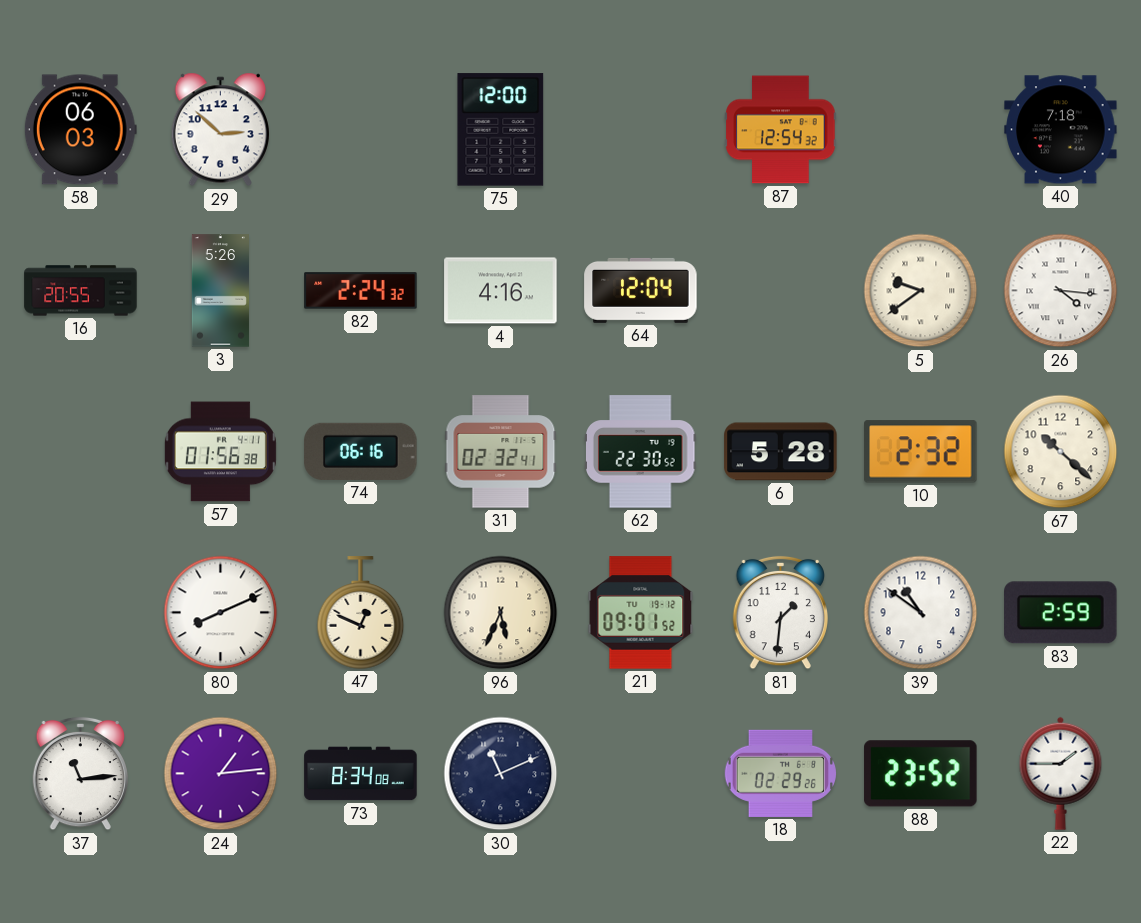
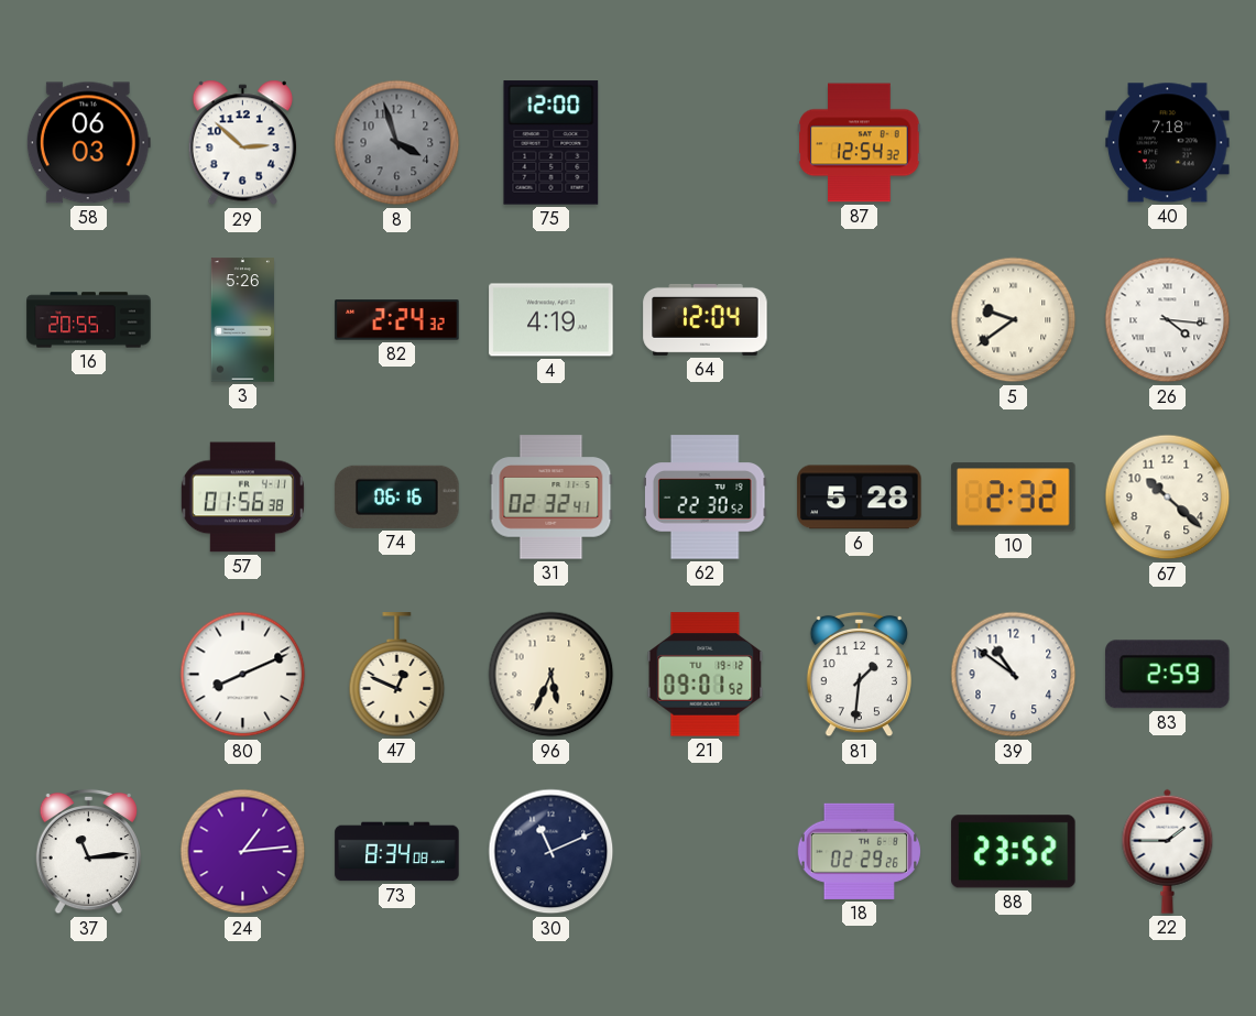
8: none -> 3:57
4: 4:16 -> 4:19
